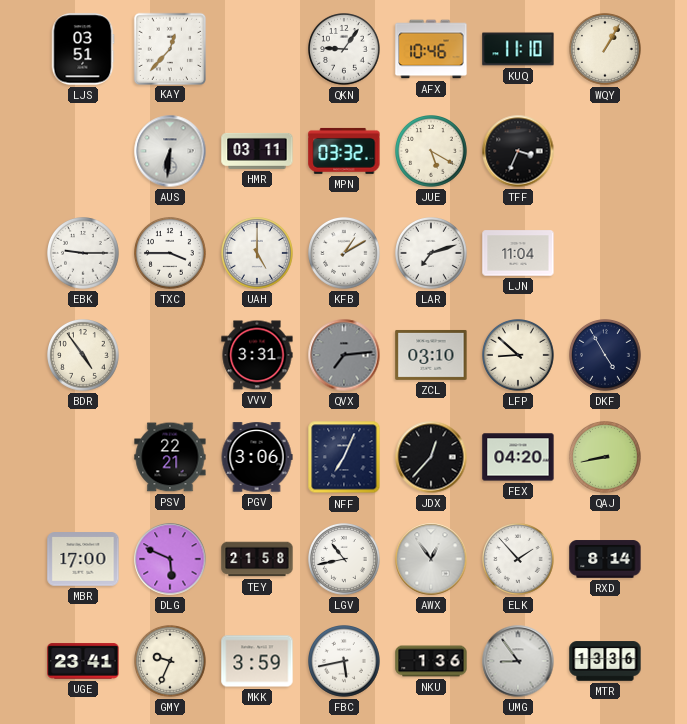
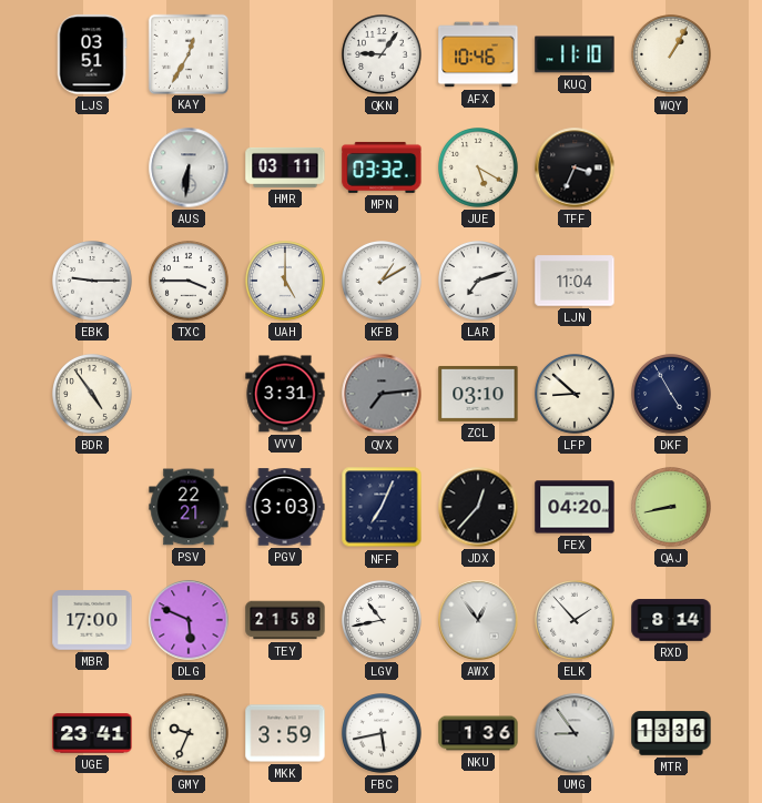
KAY: 12:37 -> 12:35
PGV: 3:06 -> 3:03
